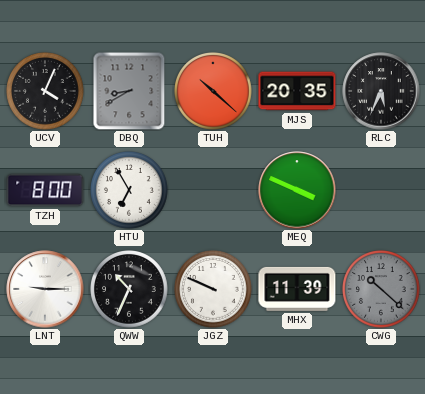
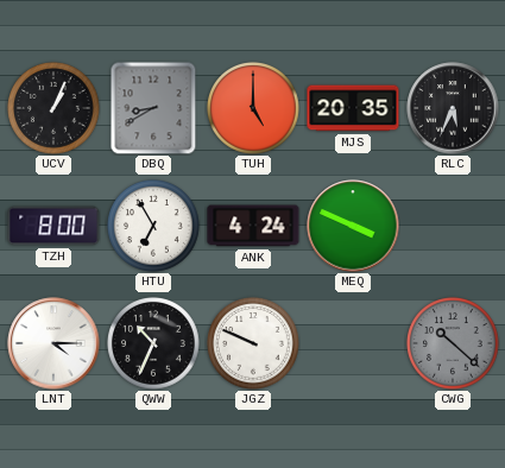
UCV: 4:04 -> 1:04
TUH: 10:22 -> 5:00
ANK: none -> 4:24
LNT: 9:15 -> 4:15
MHX: 11:39 -> none
